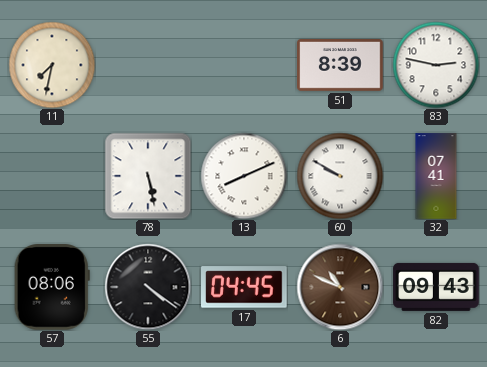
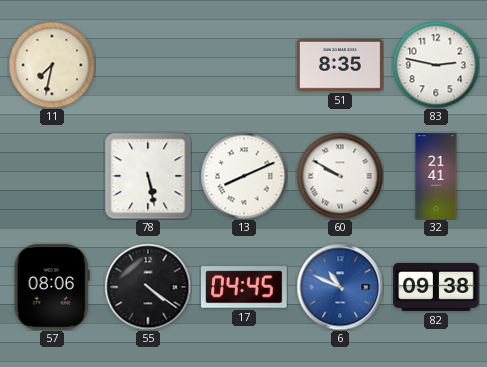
51: 8:39 -> 8:35
32: 07:41 -> 21:41
6 dial: brown -> blue
82: 09:43 -> 09:38
